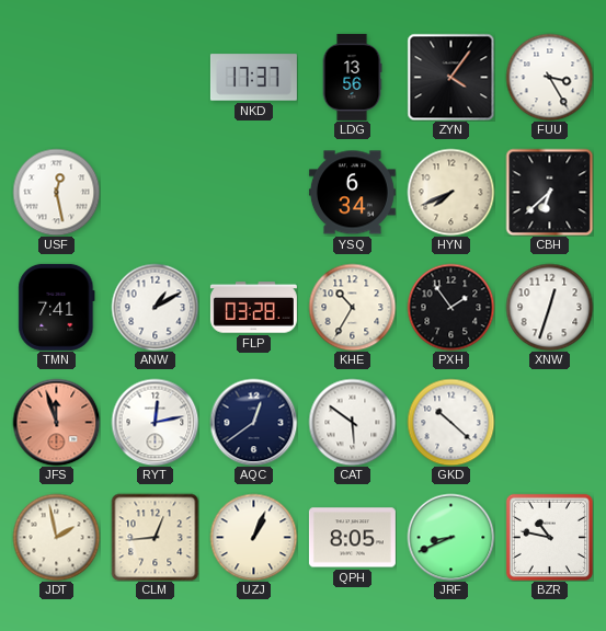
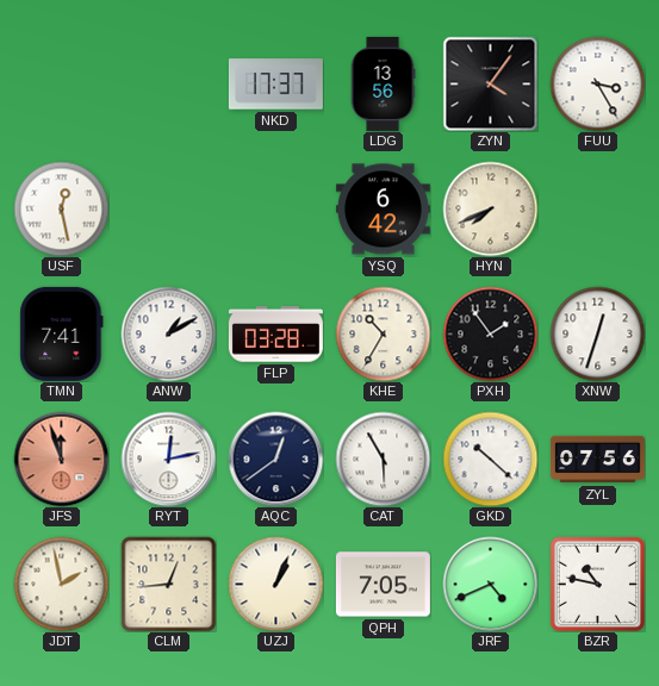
YSQ: 6:34 -> 6:42
CBH: 6:38 -> none
CAT: 5:51 -> 5:55
ZYL: none -> 07:56
QPH: 8:05 -> 7:05
JRF: 8:41 -> 4:41
